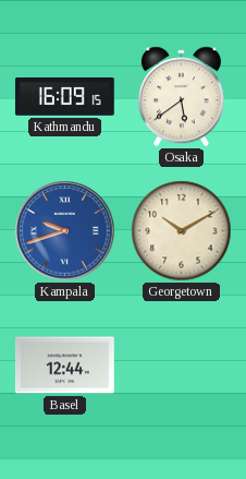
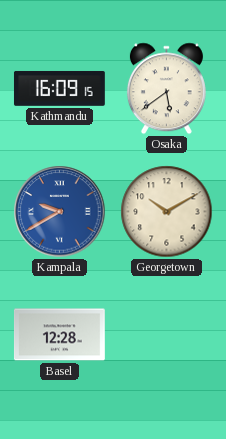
Kampala: 9:42 -> 9:40
Basel: 12:44 -> 12:28
